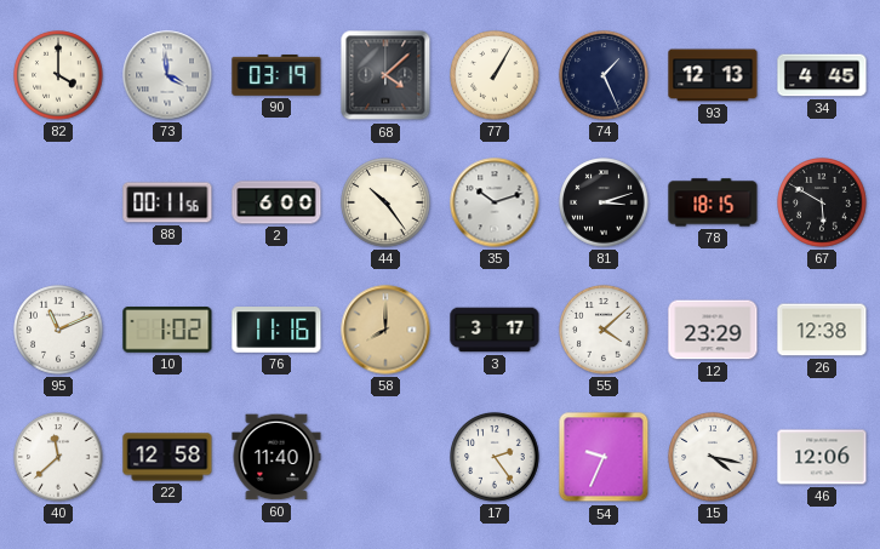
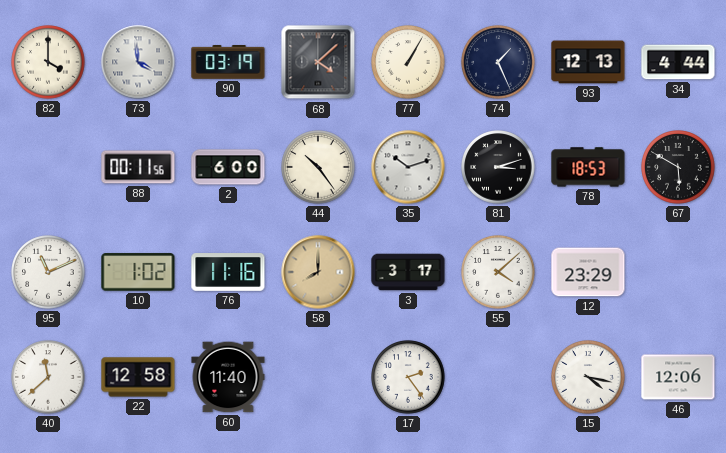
34: 4:45 -> 4:44
78: 18:15 -> 18:53
26: 12:38 -> none
54: 9:34 -> none
